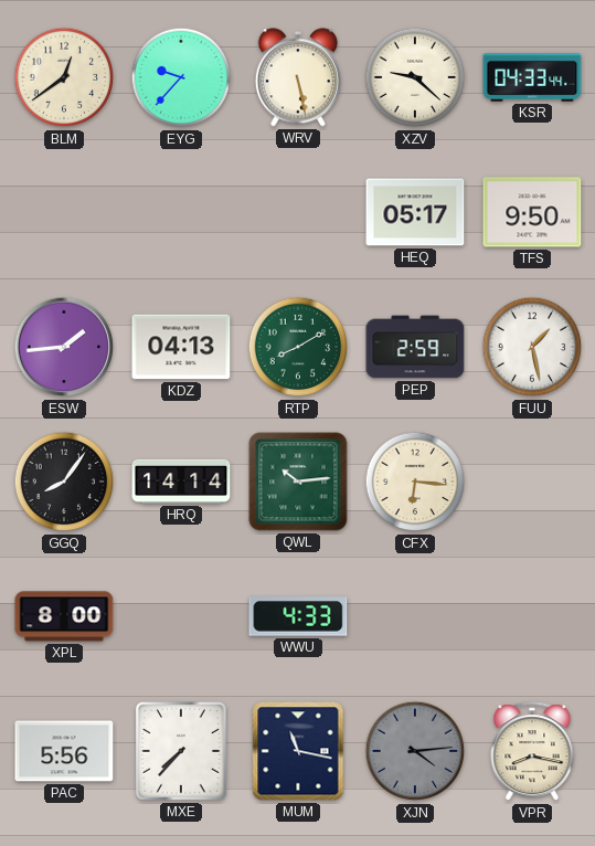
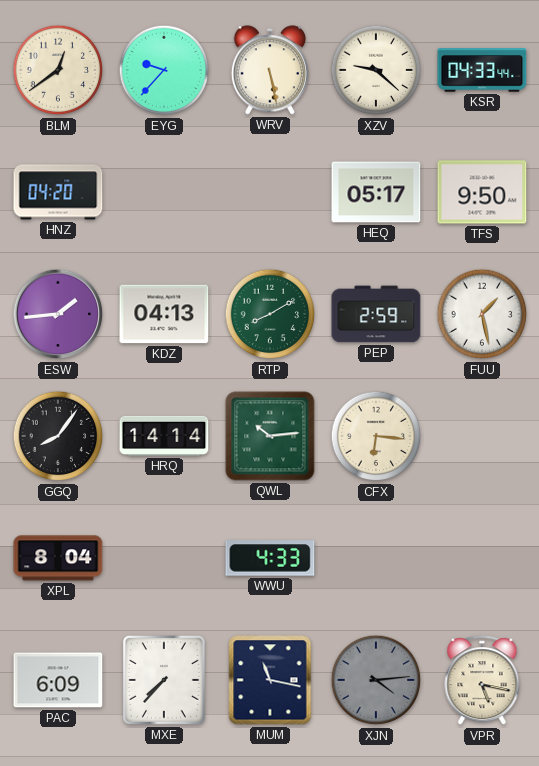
HNZ: none -> 04:20
XPL: 8:00 -> 8:04
PAC: 5:56 -> 6:09
VPR: 8:17 -> 5:17
